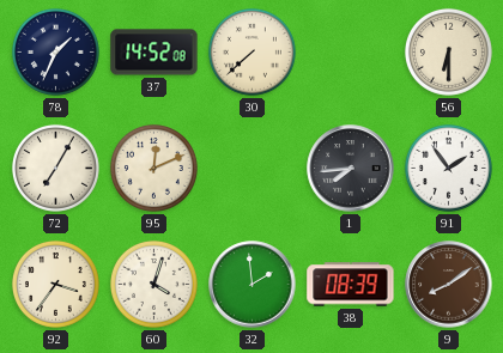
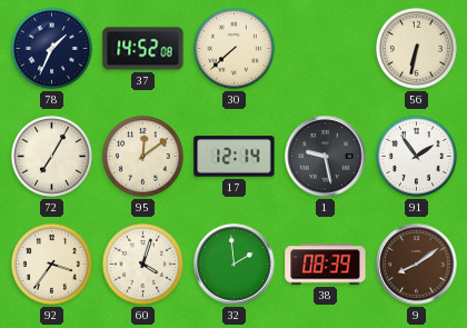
56: 6:30 -> 6:32
95: 12:11 -> 12:09
17: none -> 12:14
1: 7:44 -> 9:28
